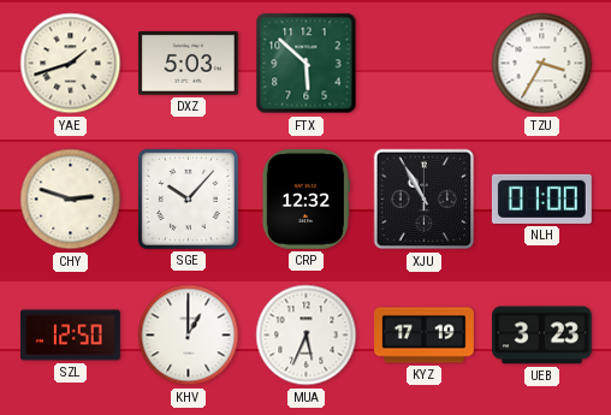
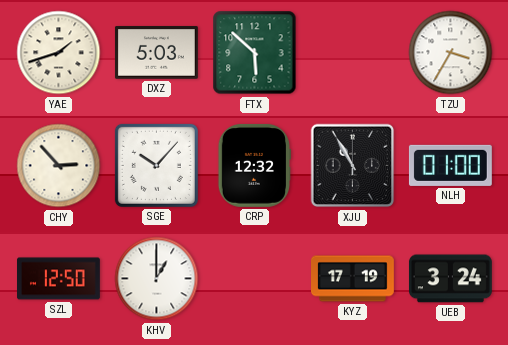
CHY: 2:48 -> 2:53
MUA: 5:34 -> none
UEB: 3:23 -> 3:24
